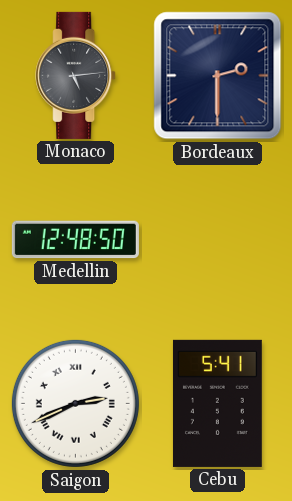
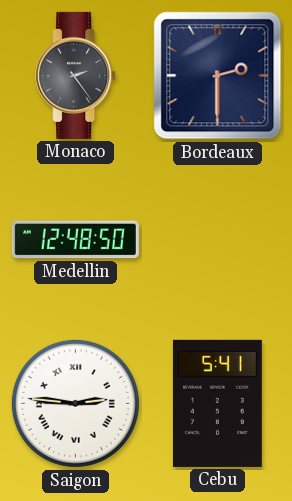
Monaco: 5:14 -> 2:24
Saigon: 2:41 -> 2:46
